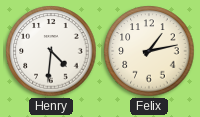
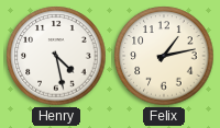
Henry: 4:31 -> 4:28
